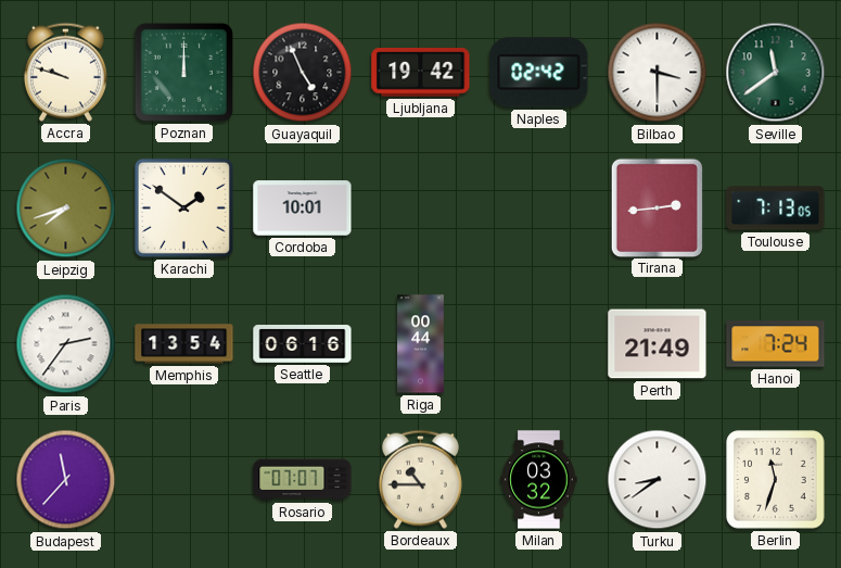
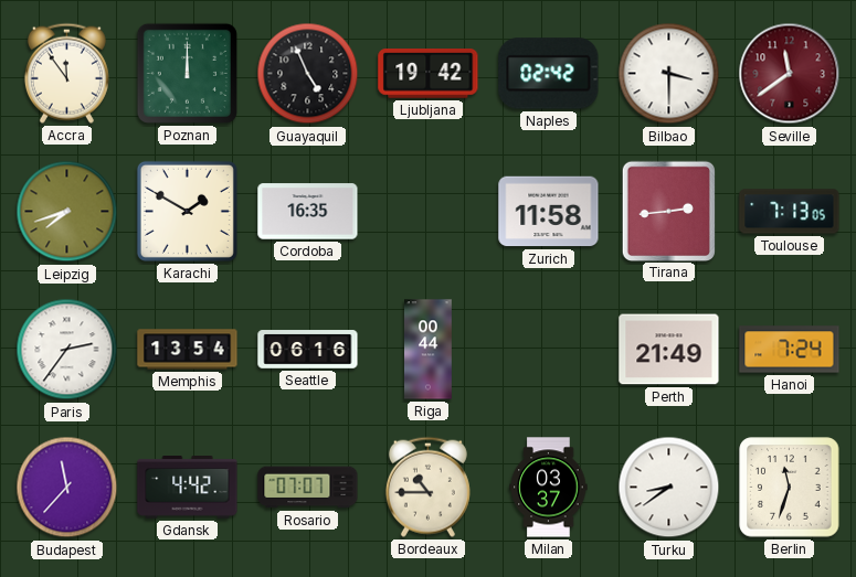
Accra: 9:48 -> 11:54
Seville dial: green -> burgundy
Karachi: 1:51 -> 1:50
Cordoba: 10:01 -> 16:35
Zurich: none -> 11:58
Gdansk: none -> 4:42
Milan: 03:32 -> 03:37
